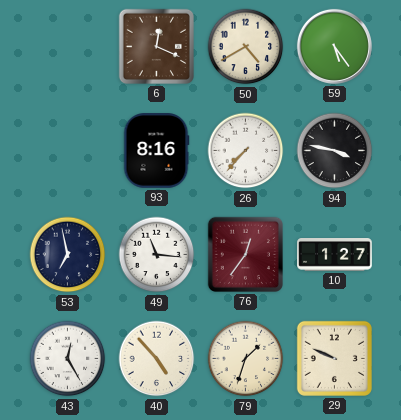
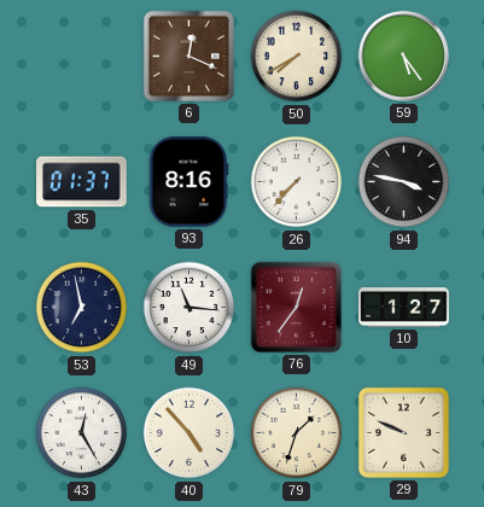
50: 4:40 -> 7:40
35: none -> 01:37
